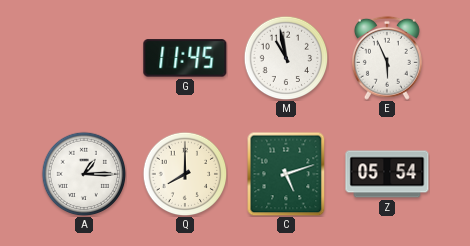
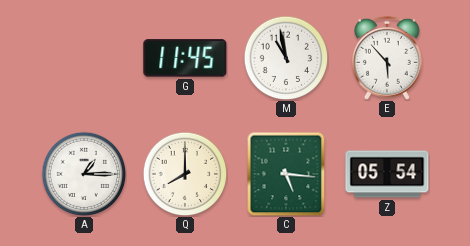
E: 5:56 -> 5:53
C: 5:12 -> 5:16
